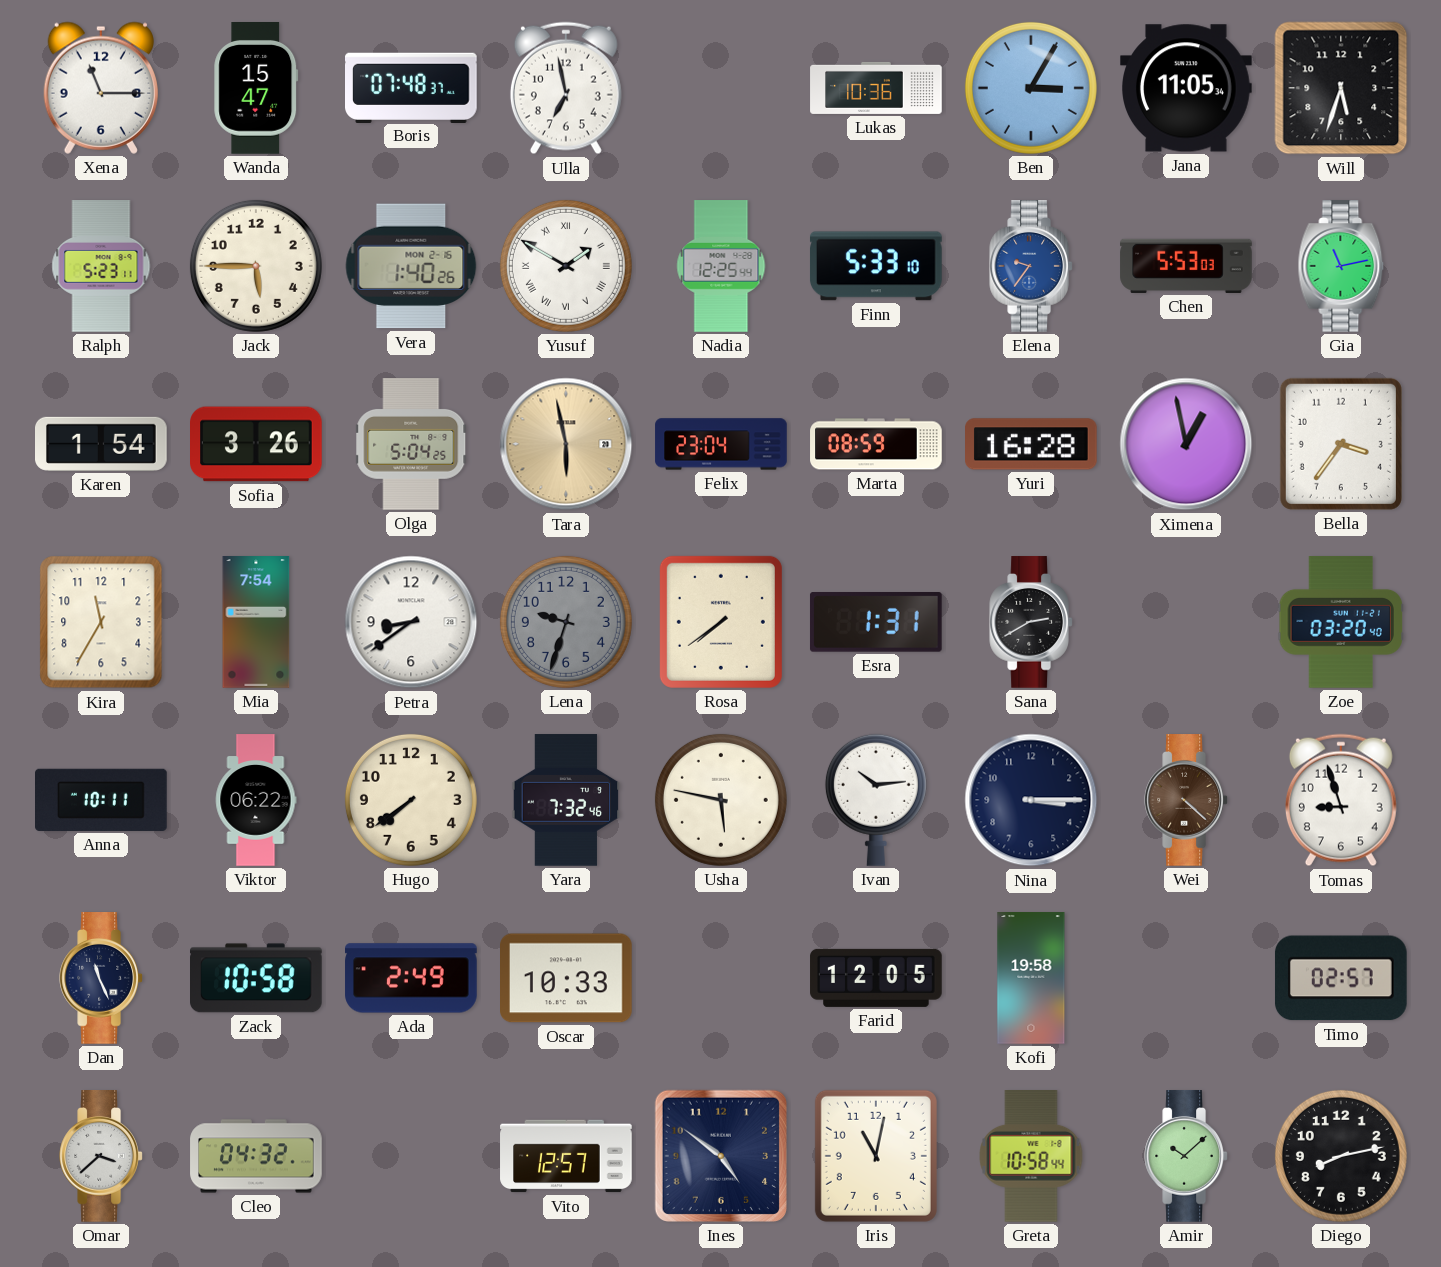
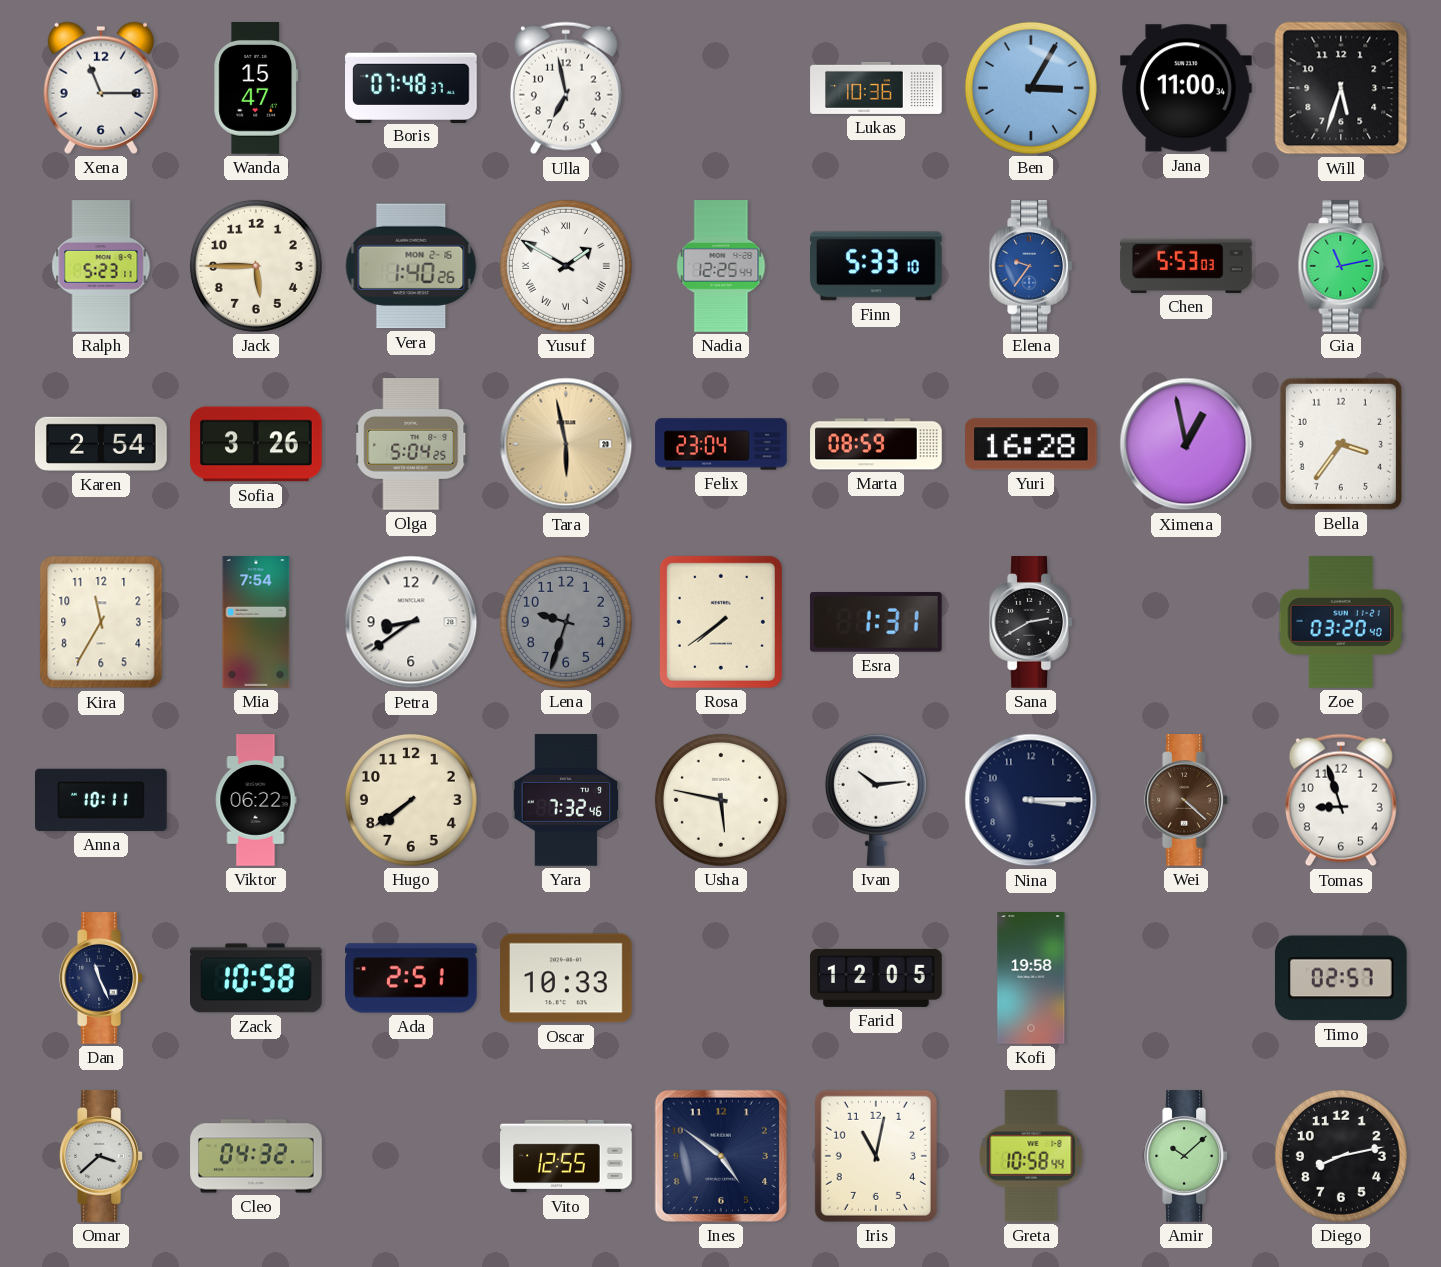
Jana: 11:05 -> 11:00
Karen: 1:54 -> 2:54
Ada: 2:49 -> 2:51
Vito: 12:57 -> 12:55
